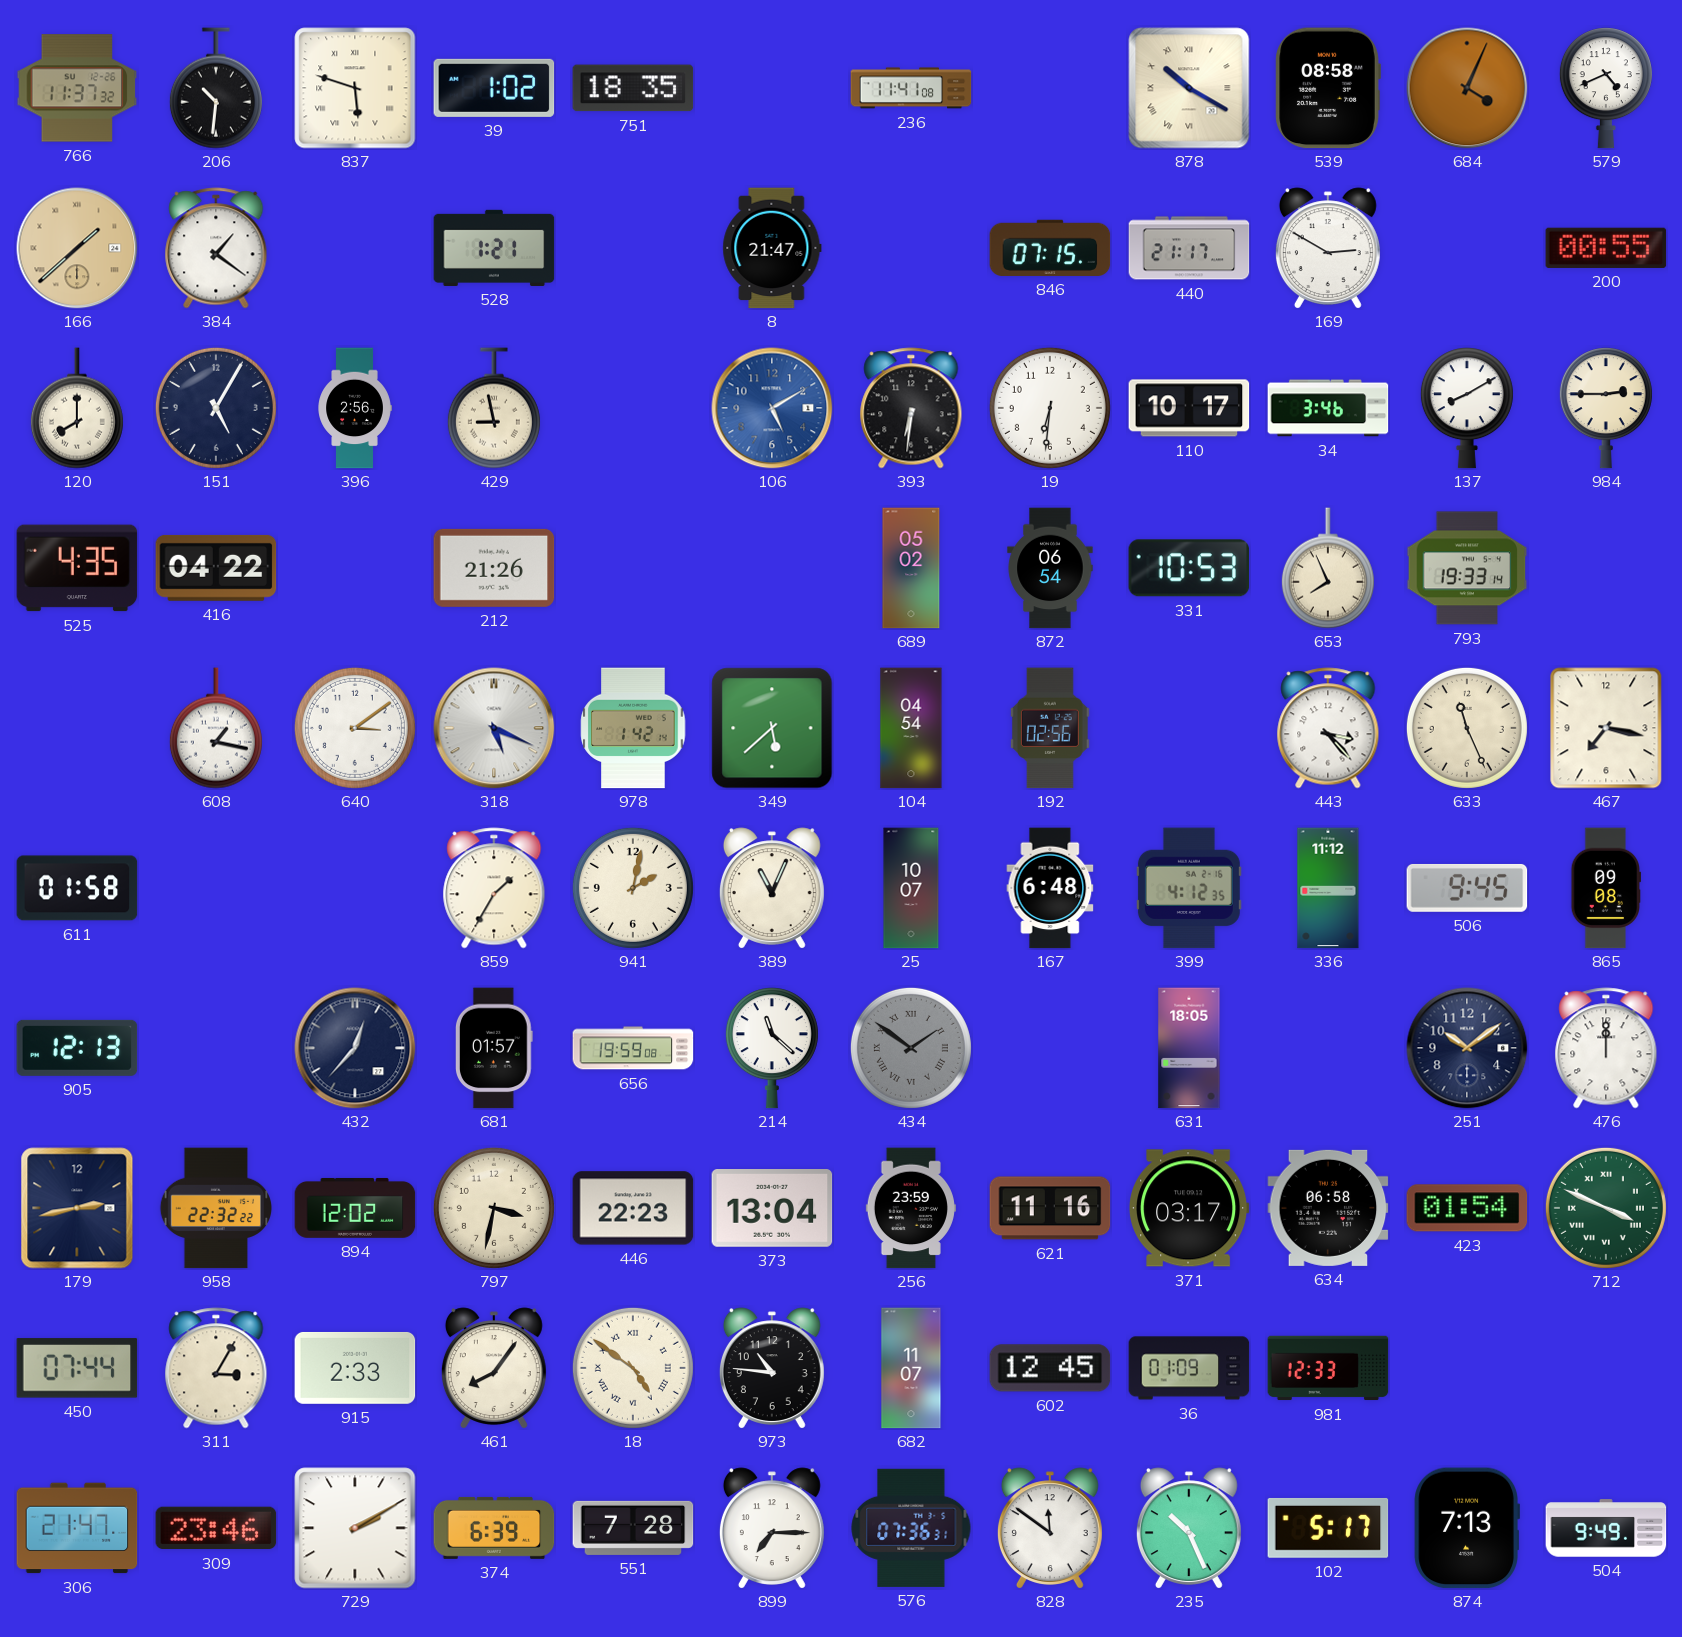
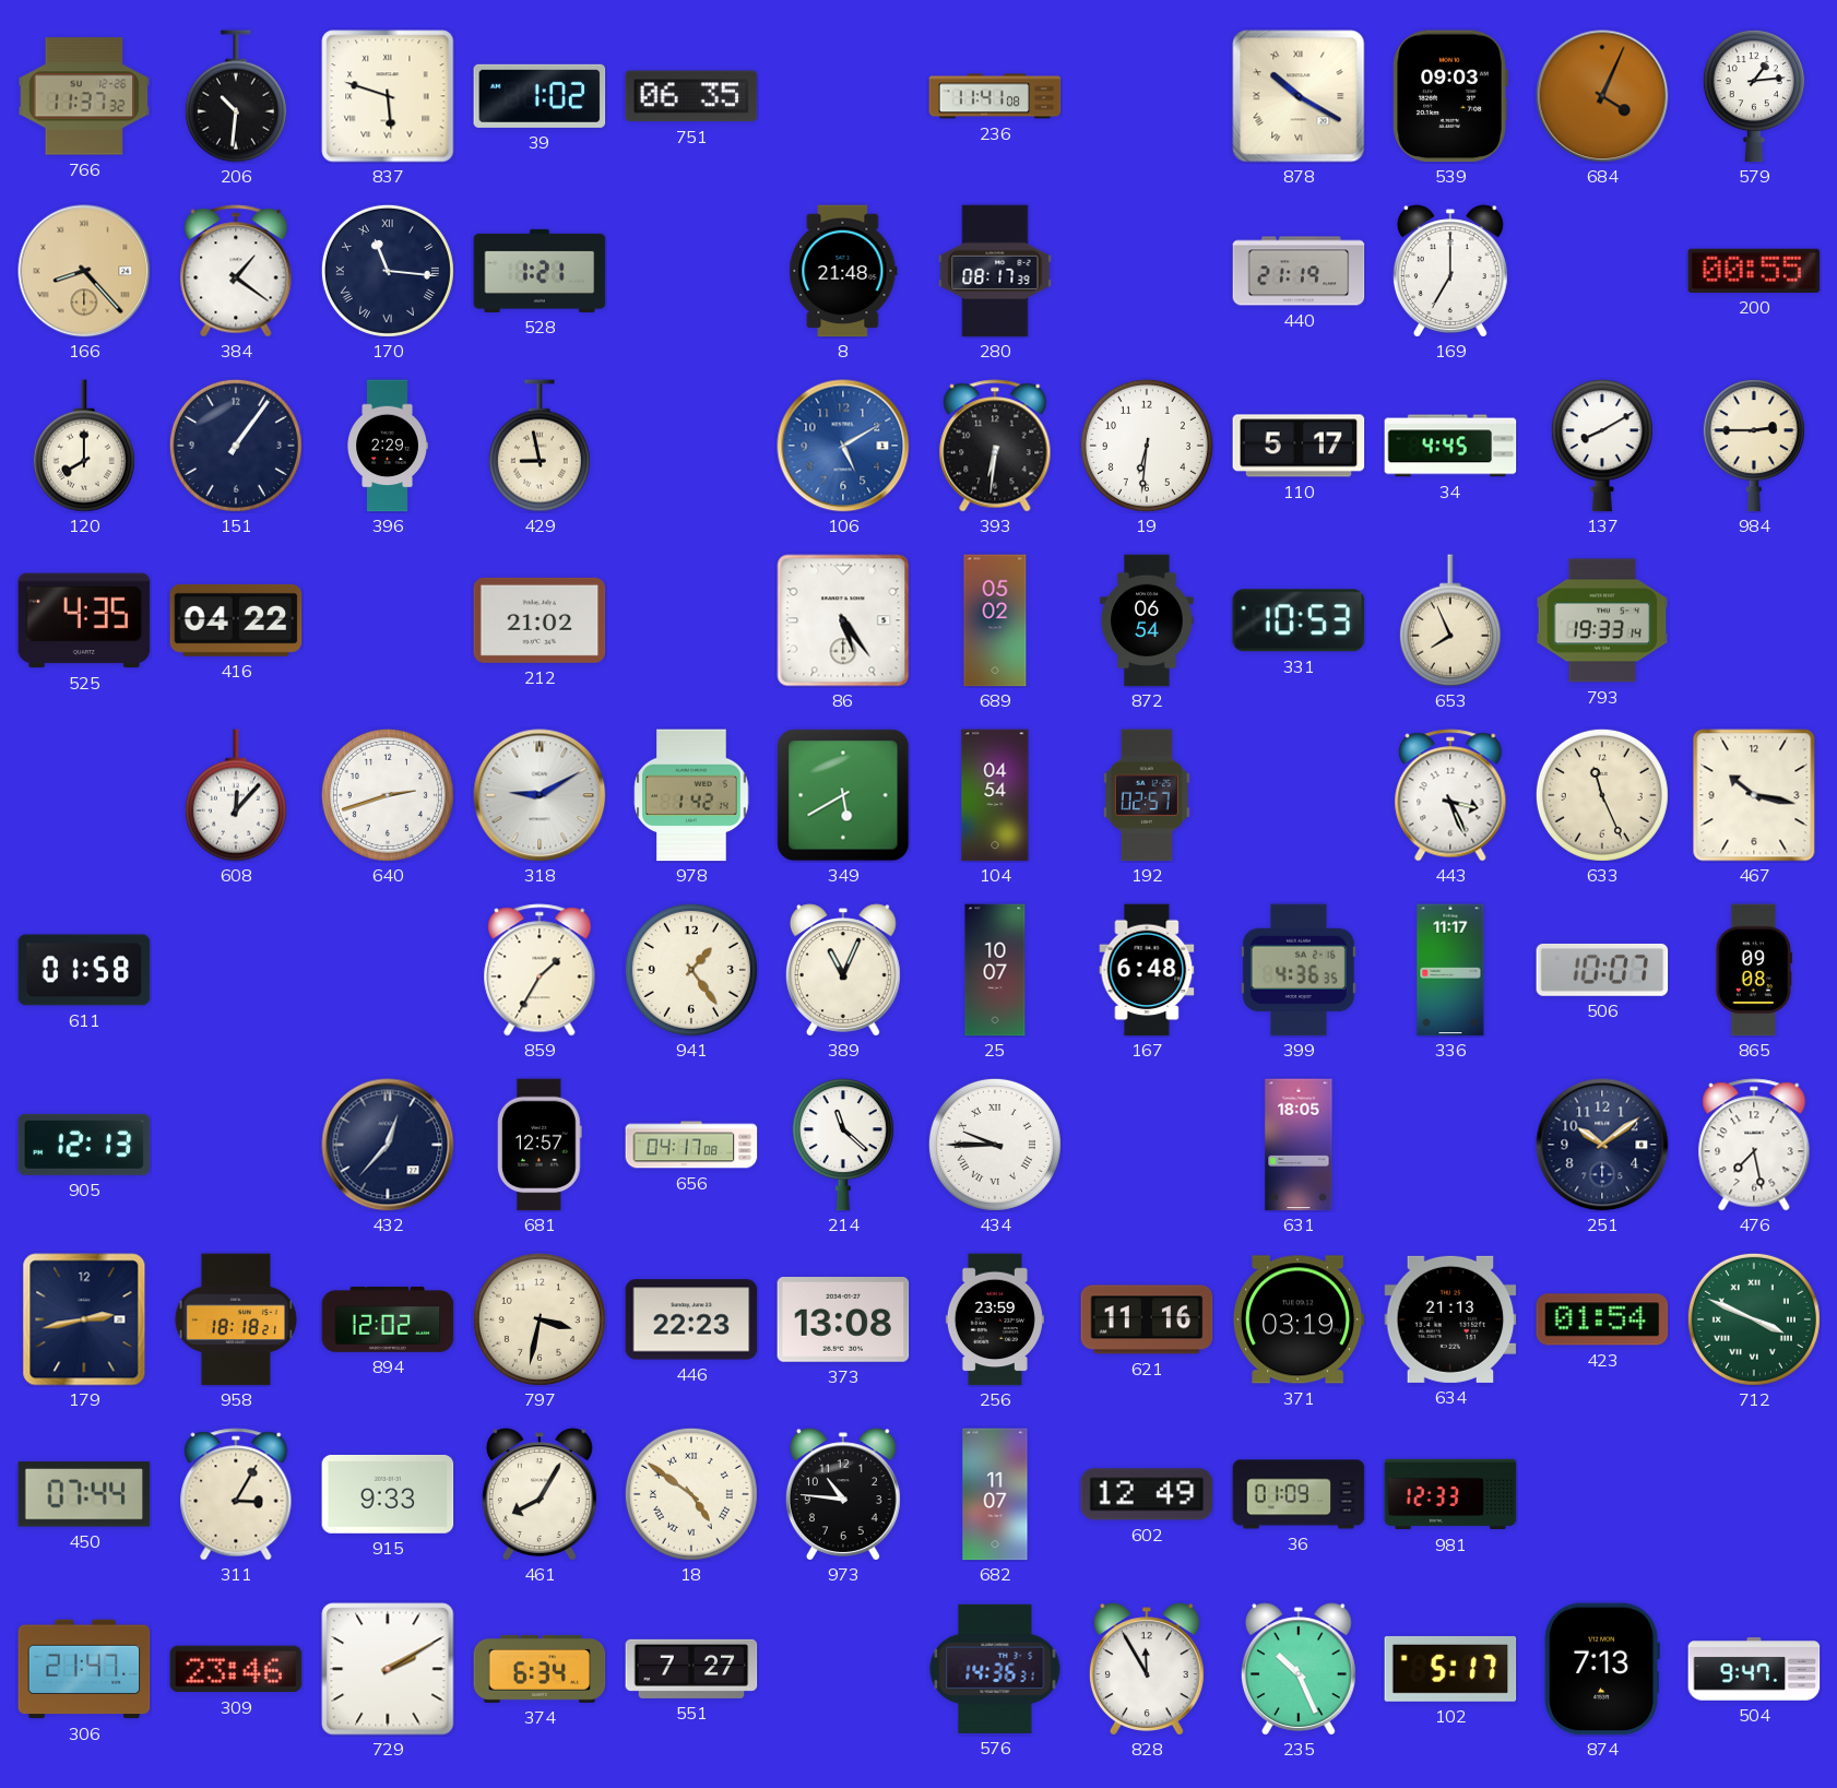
751: 18:35 -> 06:35
539: 08:58 -> 09:03
579: 4:41 -> 1:14
166: 1:38 -> 8:23
170: none -> 11:16
8: 21:47 -> 21:48
280: none -> 08:17
846: 07:15 -> none
440: 21:17 -> 21:19
169: 2:50 -> 7:00
151: 5:05 -> 1:06
396: 2:56 -> 2:29
110: 10:17 -> 5:17
34: 3:46 -> 4:45
212: 21:26 -> 21:02
86: none -> 5:24
608: 1:17 -> 12:07
640: 3:09 -> 2:42
318: 5:19 -> 9:10
349: 5:38 -> 5:40
192: 02:56 -> 02:57
443: 3:23 -> 3:26
467: 7:17 -> 10:17
941: 2:02 -> 1:24
399: 4:12 -> 4:36
336: 11:12 -> 11:17
506: 9:45 -> 10:07
681: 01:57 -> 12:57
656: 19:59 -> 04:17
434: 1:51 -> 9:45
434 dial: grey -> white
476: 12:00 -> 7:28
958: 22:32 -> 18:18
373: 13:04 -> 13:08
371: 03:17 -> 03:19
634: 06:58 -> 21:13
915: 2:33 -> 9:33
461: 8:06 -> 8:05
602: 12:45 -> 12:49
374: 6:39 -> 6:34
551: 7:28 -> 7:27
899: 7:15 -> none
576: 07:36 -> 14:36
828: 11:51 -> 11:55
504: 9:49 -> 9:47
